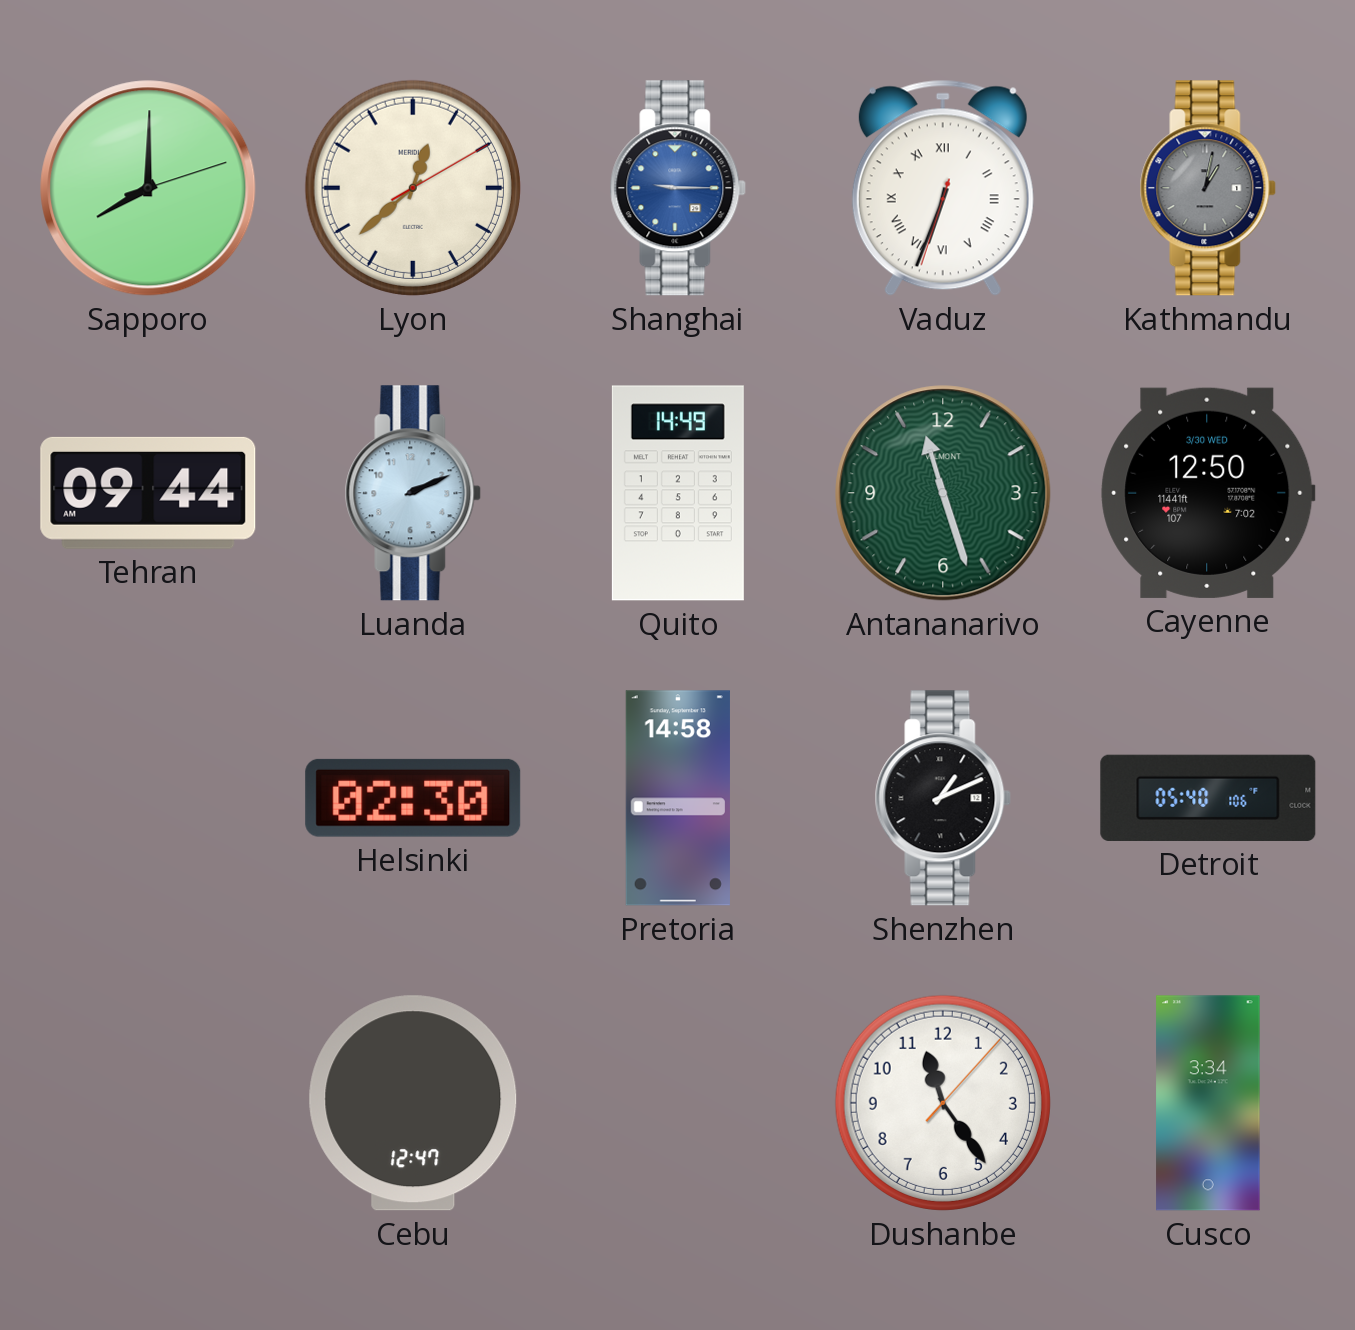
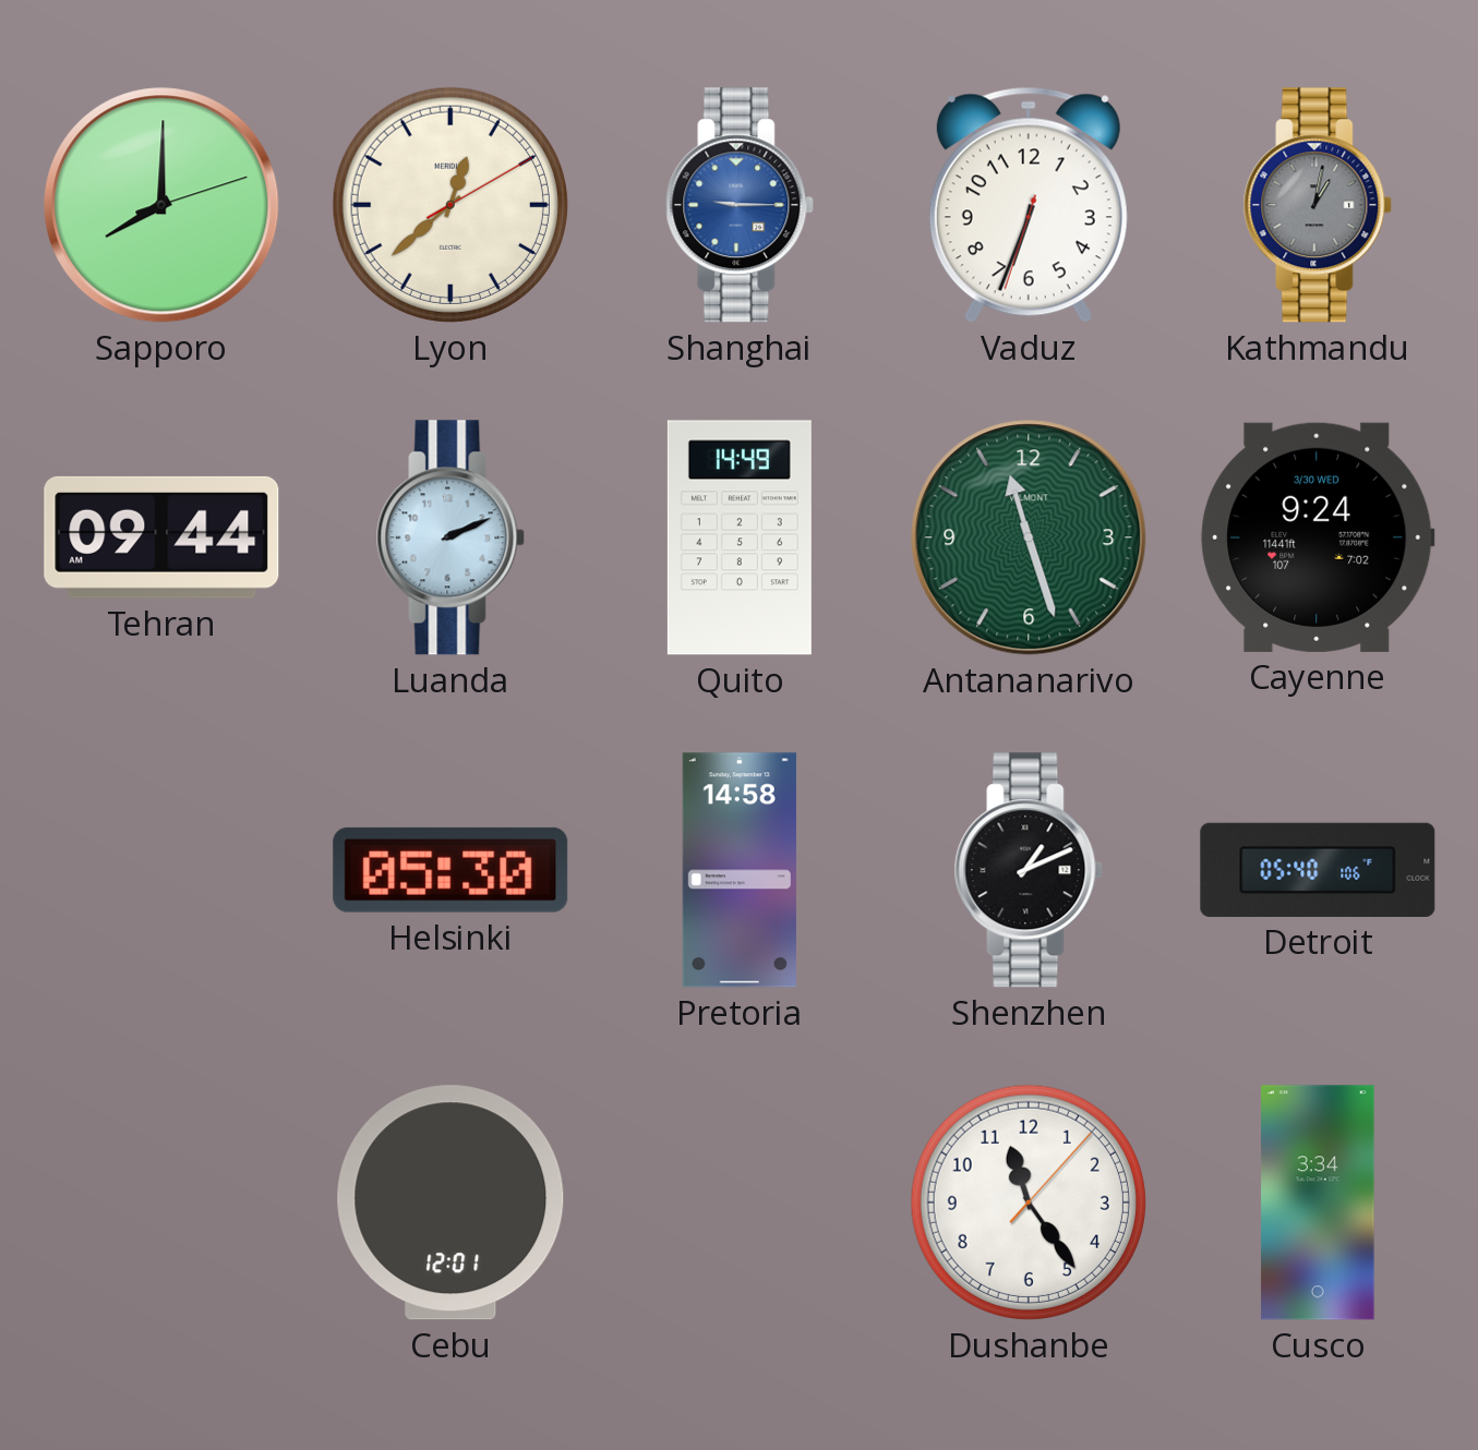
Vaduz numerals: Roman -> Arabic
Cayenne: 12:50 -> 9:24
Helsinki: 02:30 -> 05:30
Cebu: 12:47 -> 12:01
